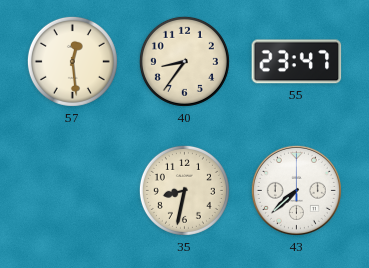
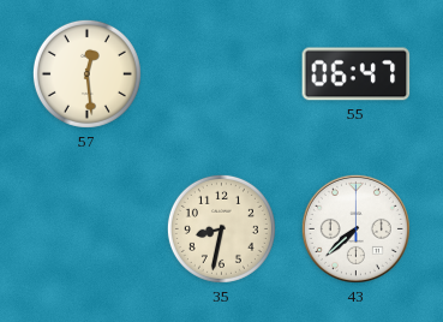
40: 8:36 -> none
55: 23:47 -> 06:47
